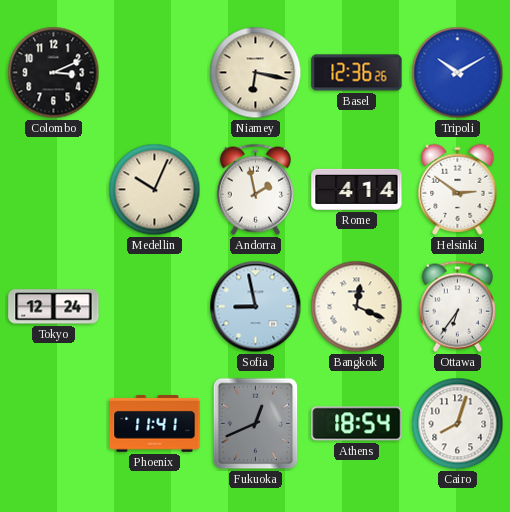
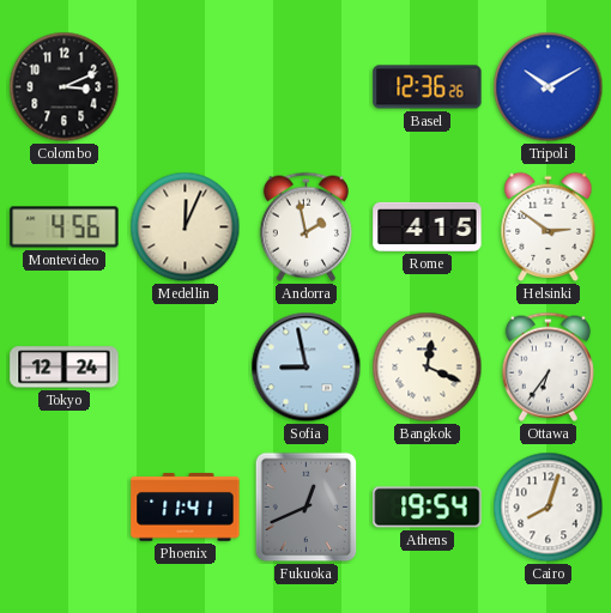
Niamey: 6:17 -> none
Montevideo: none -> 4:56
Medellin: 10:04 -> 12:04
Rome: 4:14 -> 4:15
Athens: 18:54 -> 19:54
